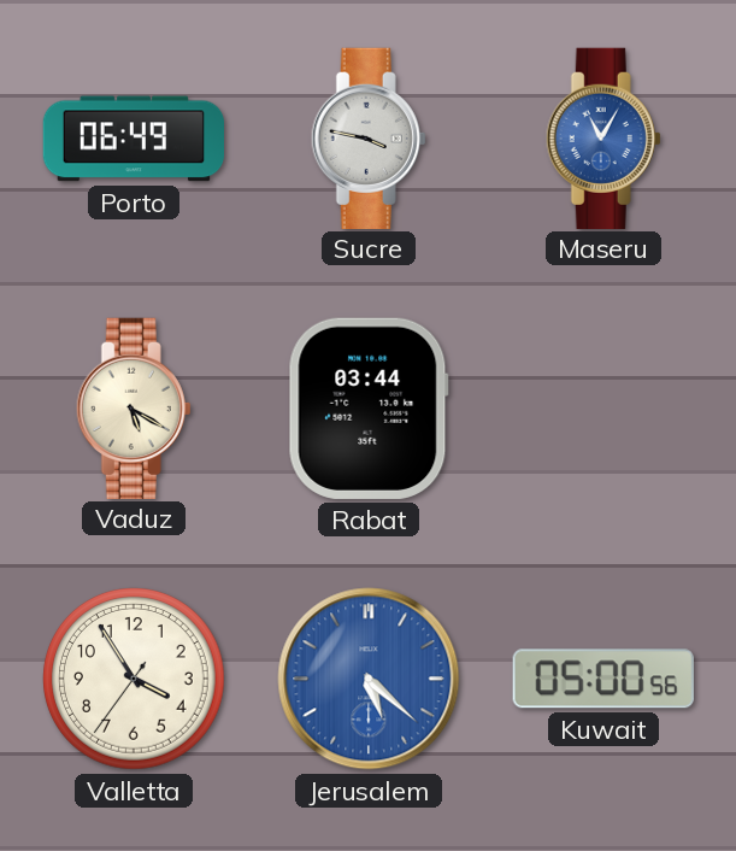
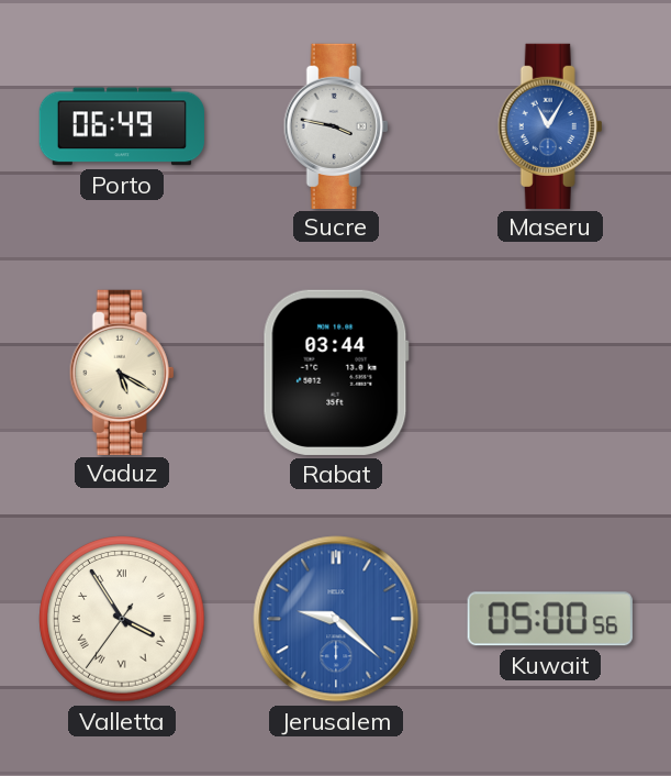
Valletta numerals: Arabic -> Roman
Jerusalem: 5:22 -> 9:22
